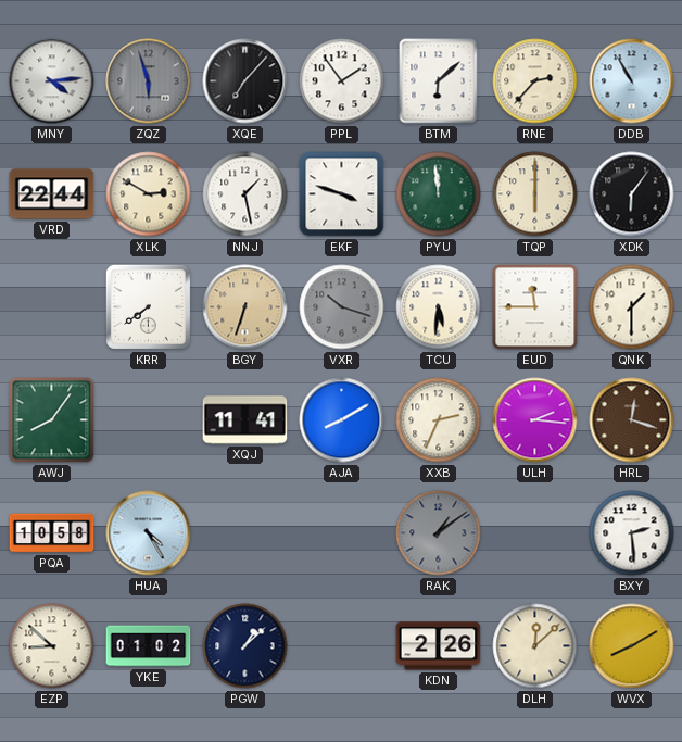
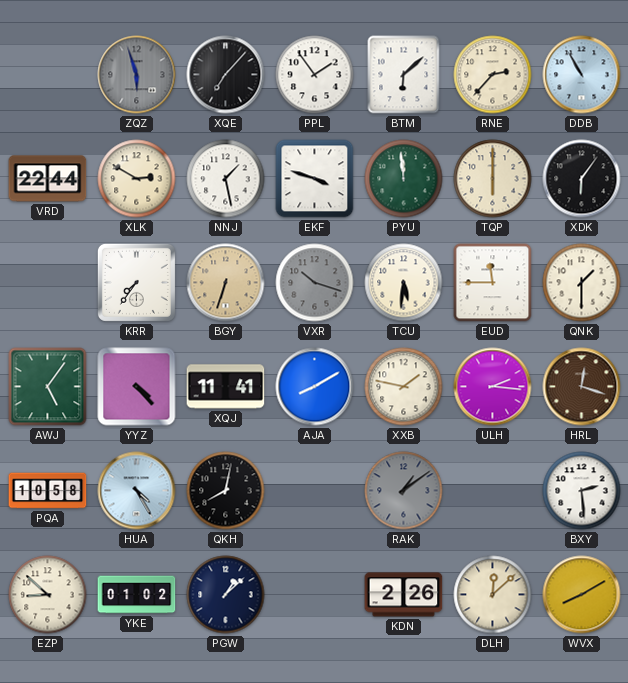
MNY: 4:14 -> none
KRR: 7:39 -> 7:36
AWJ: 8:06 -> 5:06
YYZ: none -> 4:23
XXB: 2:34 -> 1:47
QKH: none -> 8:02
